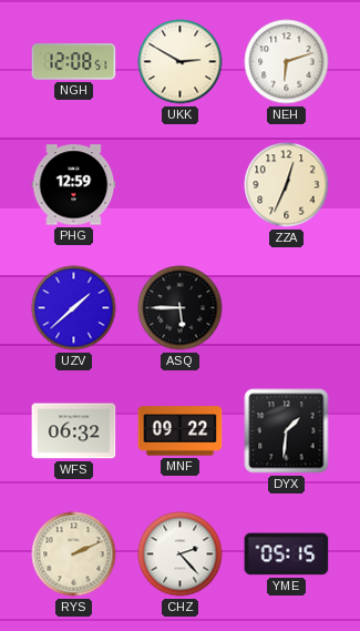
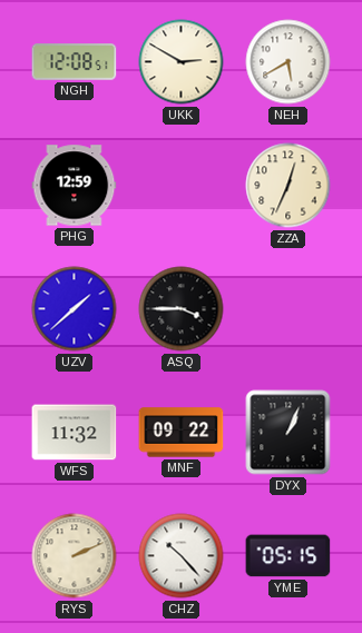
NEH: 6:12 -> 5:40
ASQ: 5:45 -> 3:45
WFS: 06:32 -> 11:32
DYX: 1:31 -> 1:04
CHZ: 2:23 -> 10:23
